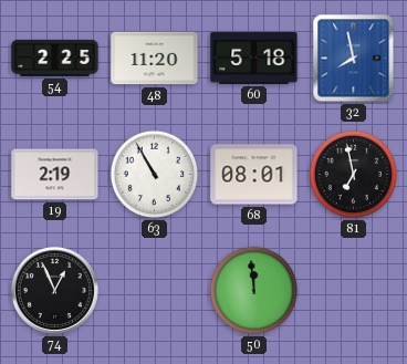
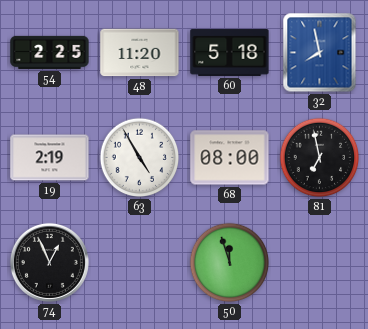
63: 10:55 -> 4:55
68: 08:01 -> 08:00
50: 11:59 -> 11:57
